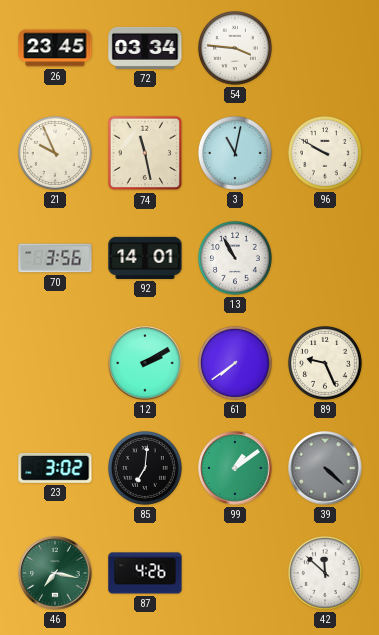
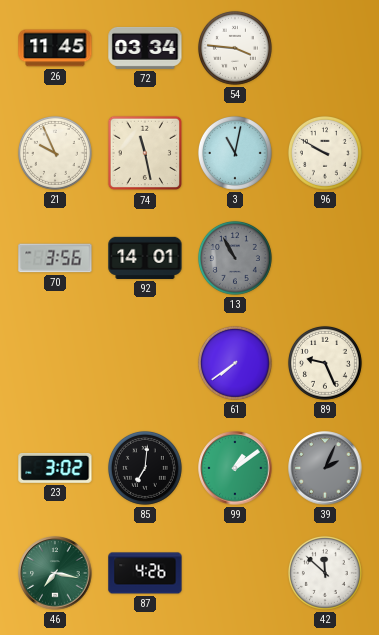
26: 23:45 -> 11:45
13 dial: white -> grey
12: 2:10 -> none
39: 4:22 -> 2:04
